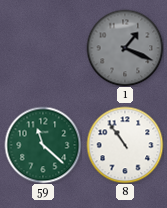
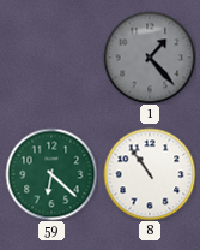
1: 1:19 -> 1:23
59: 11:22 -> 6:22
